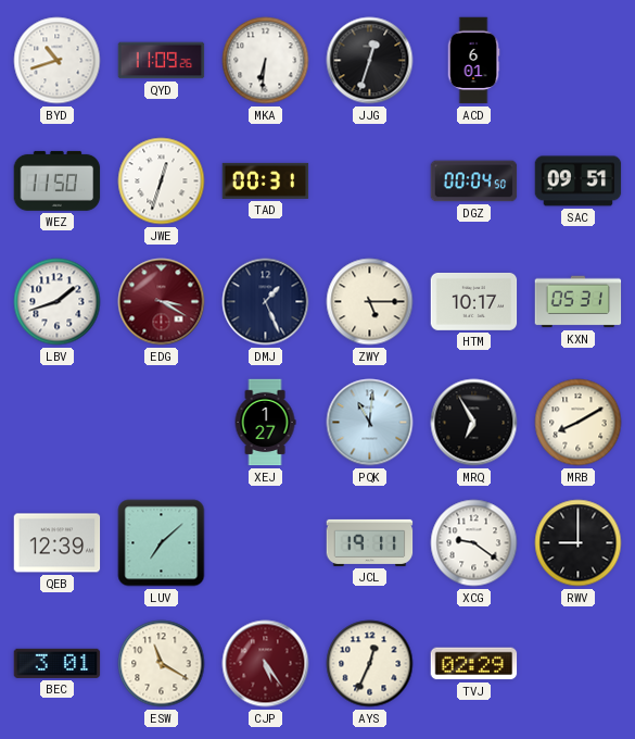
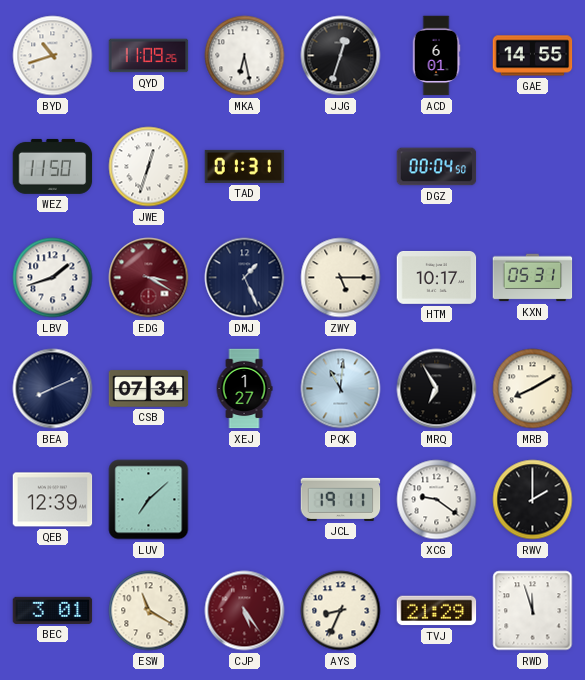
MKA: 6:31 -> 6:28
GAE: none -> 14:55
TAD: 00:31 -> 01:31
SAC: 09:51 -> none
BEA: none -> 8:11
CSB: none -> 07:34
RWV: 9:00 -> 2:00
AYS: 12:34 -> 8:34
TVJ: 02:29 -> 21:29
RWD: none -> 11:57
